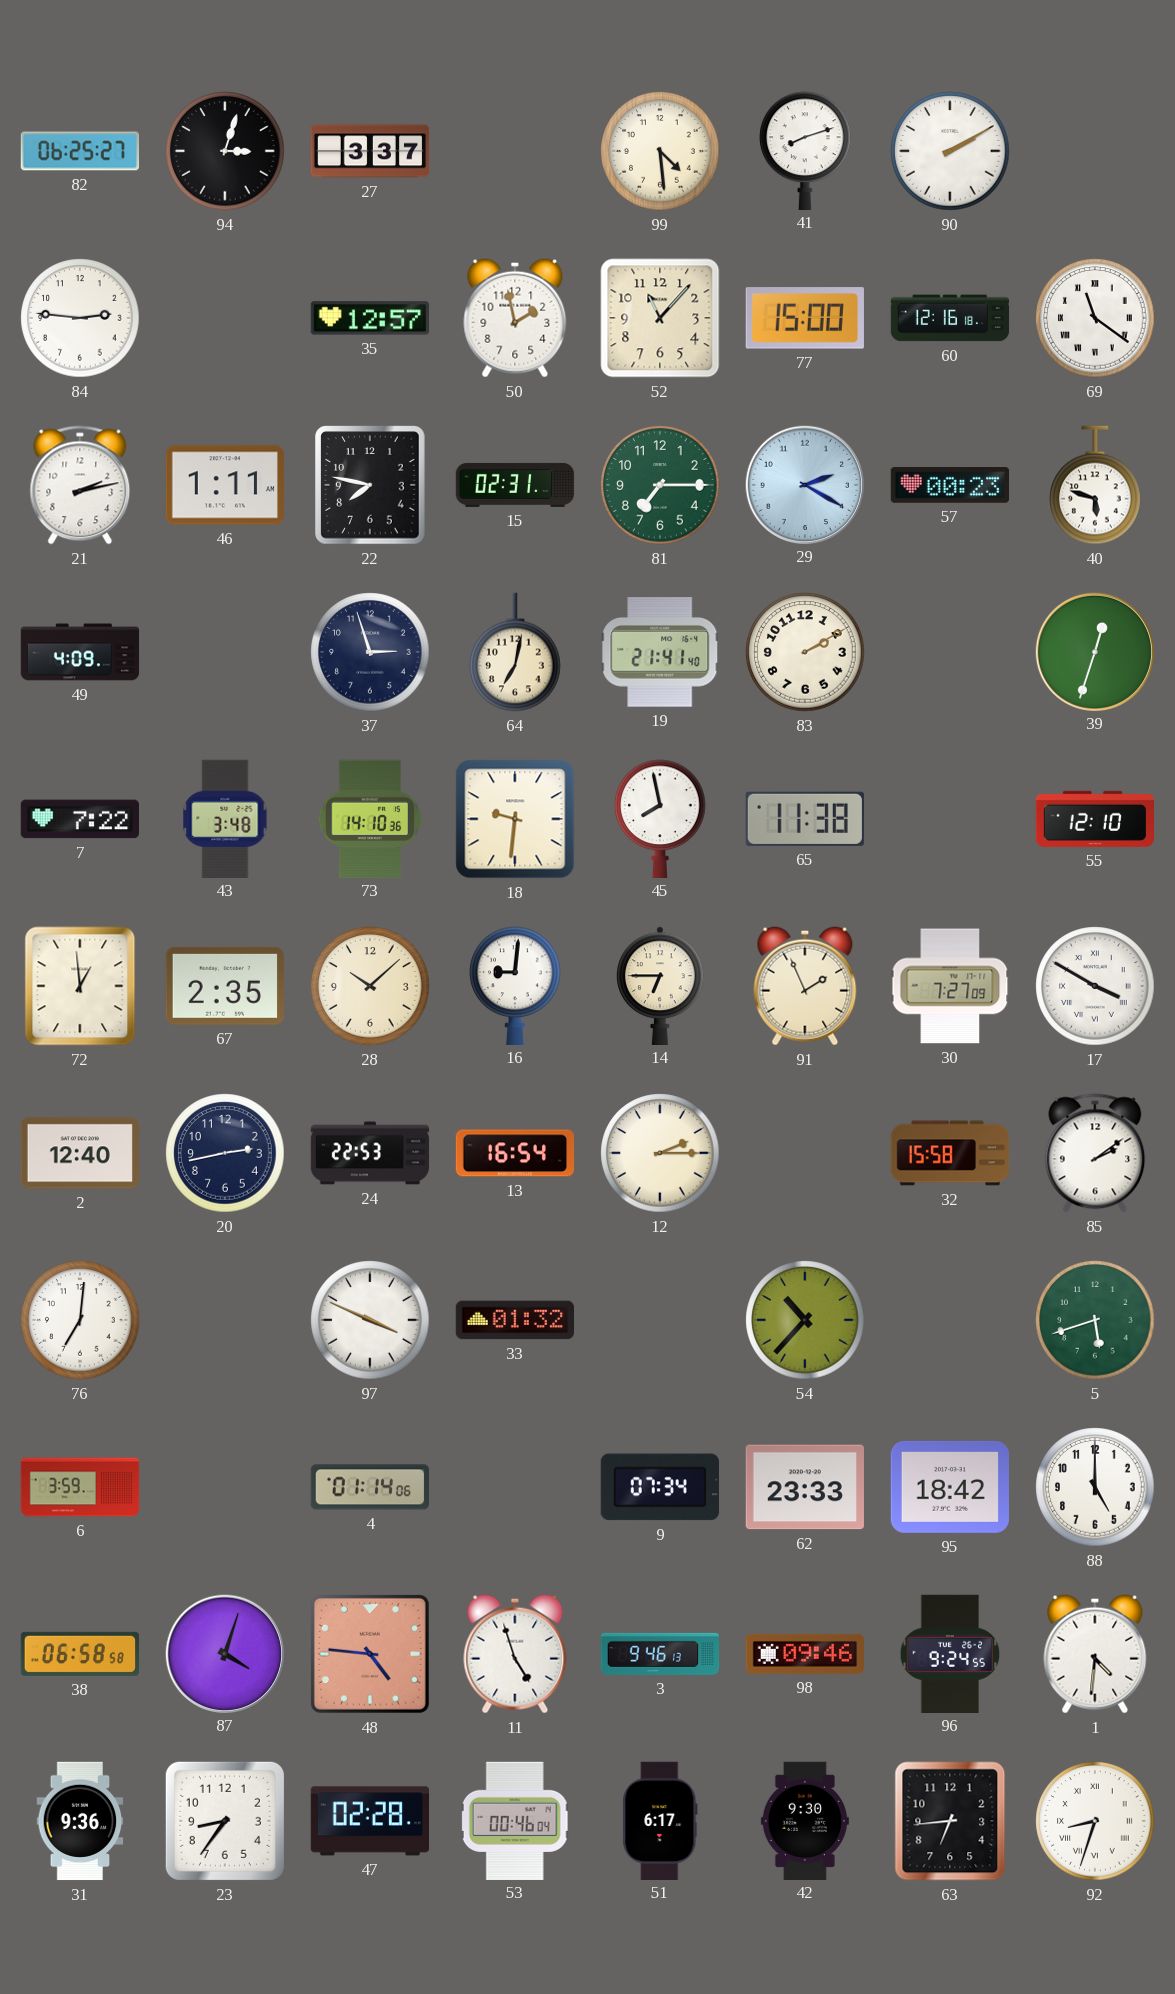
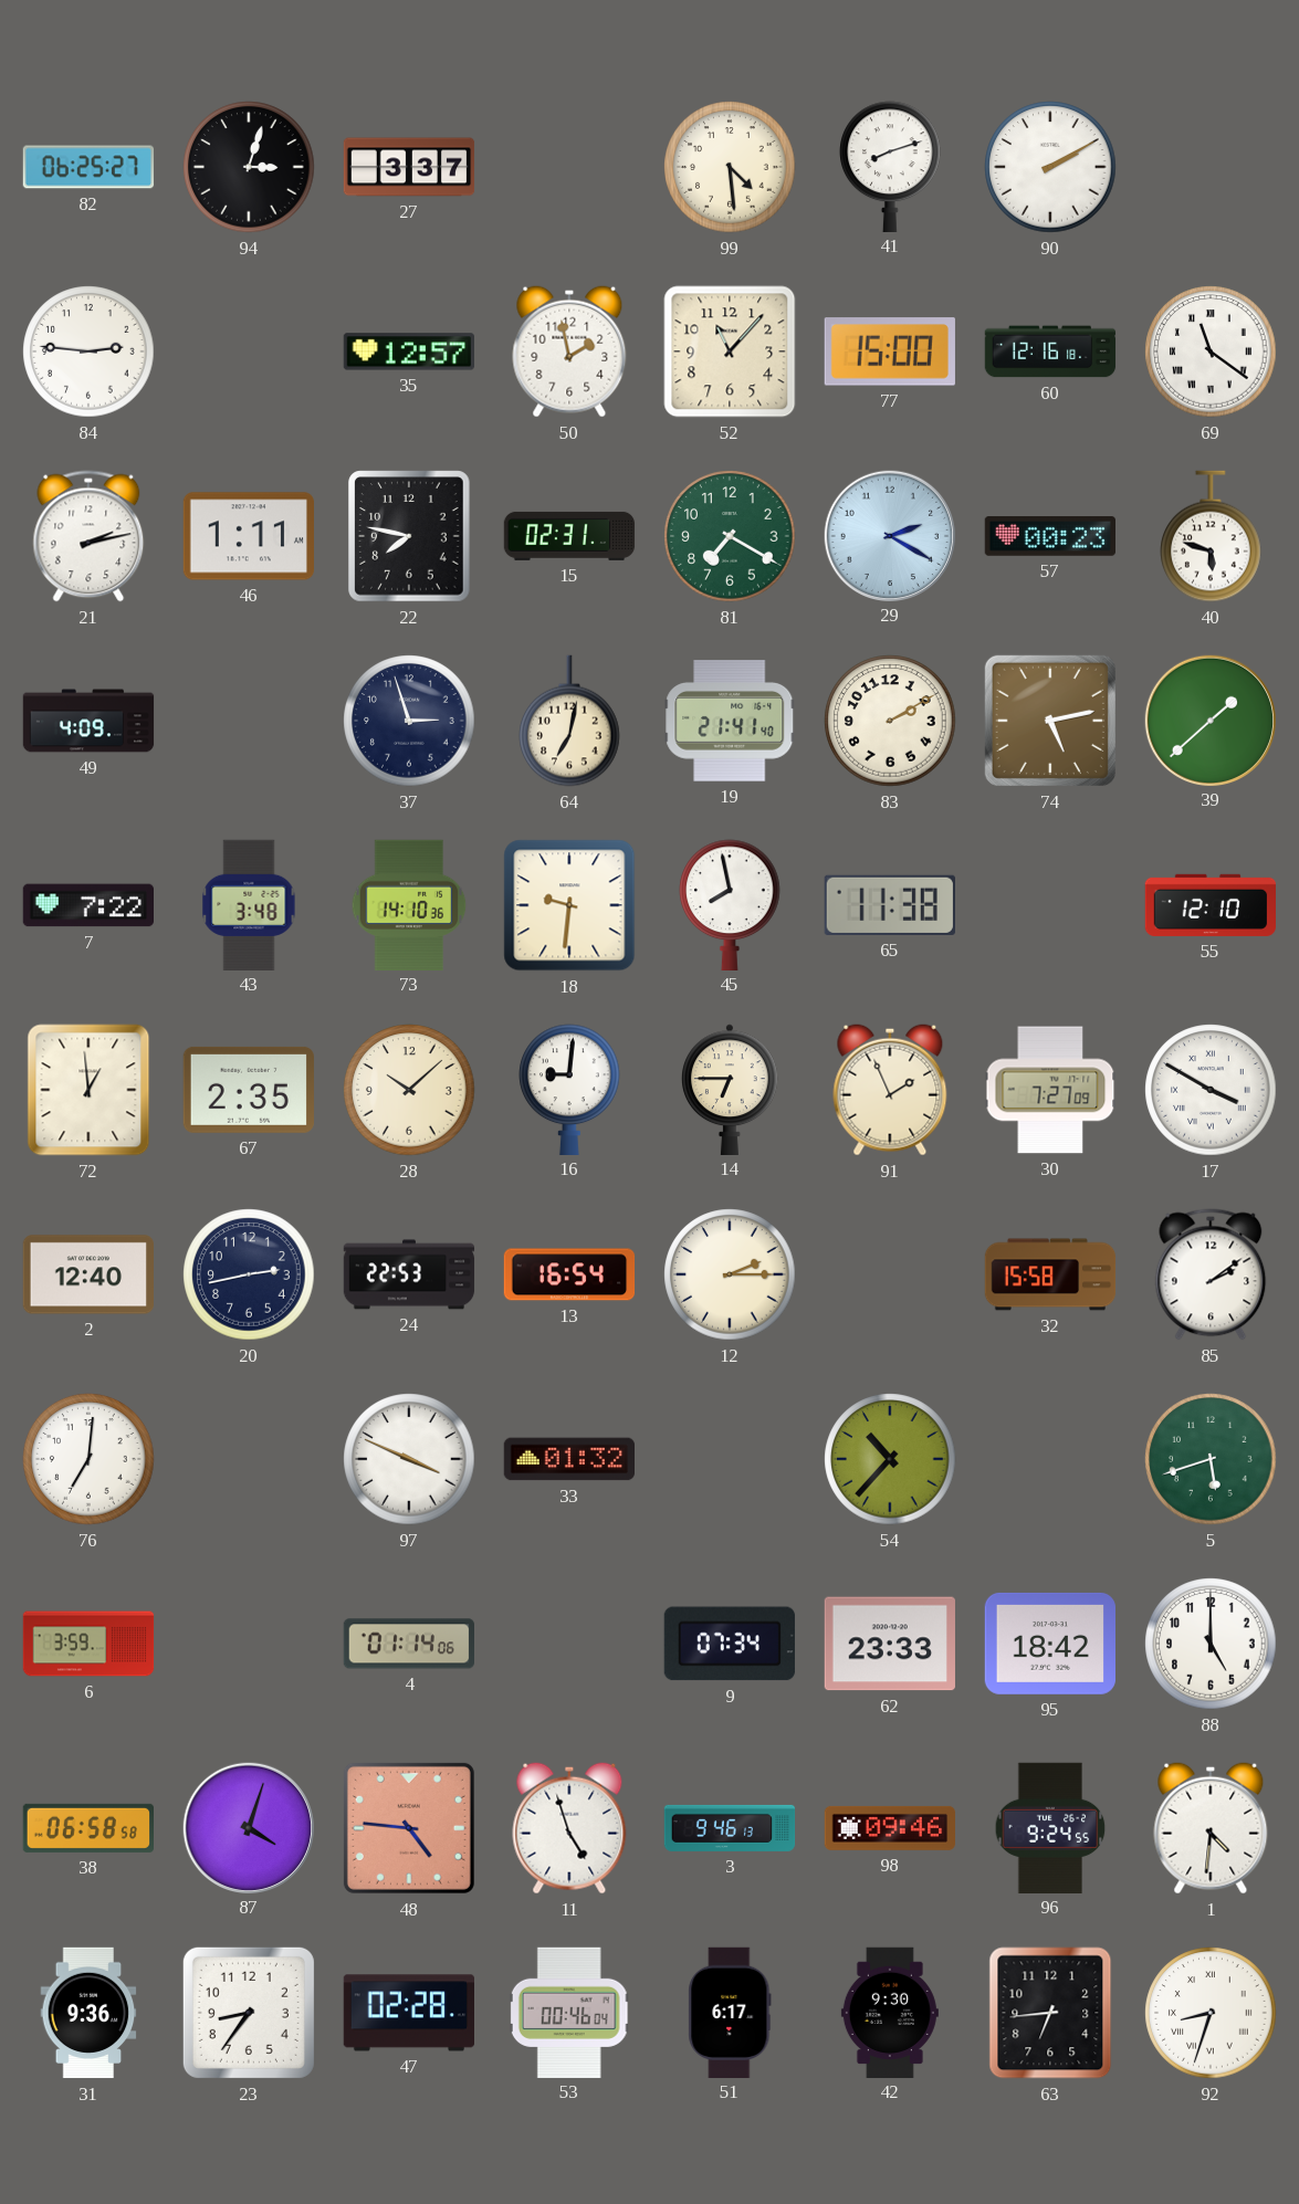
81: 7:15 -> 7:20
74: none -> 5:13
39: 12:33 -> 1:38
